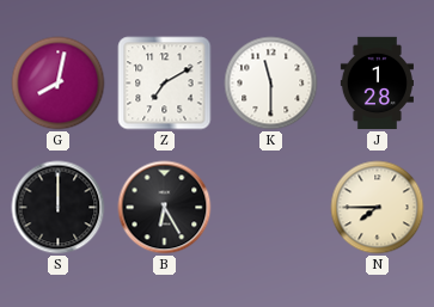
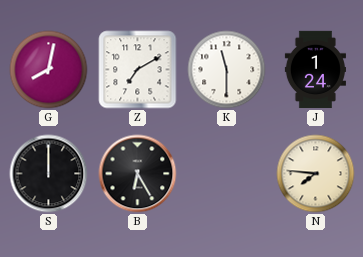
J: 1:28 -> 1:24
N: 7:45 -> 7:46
